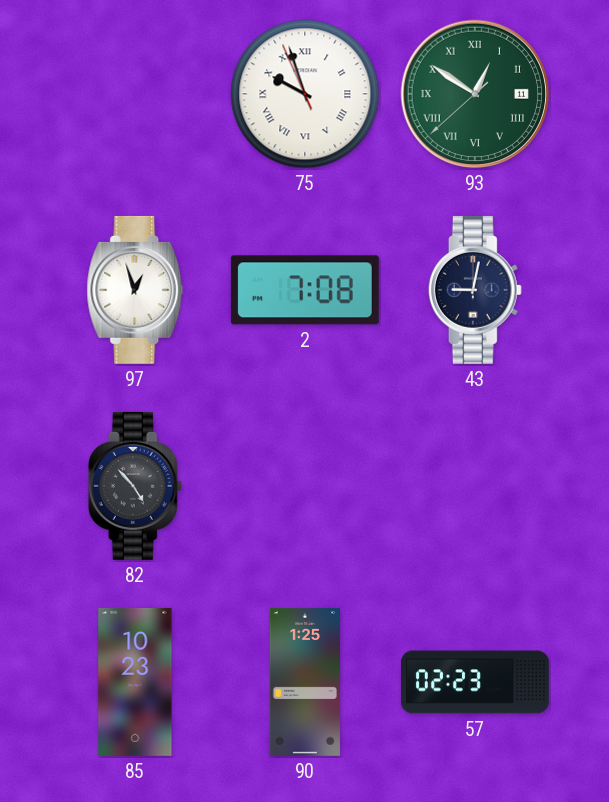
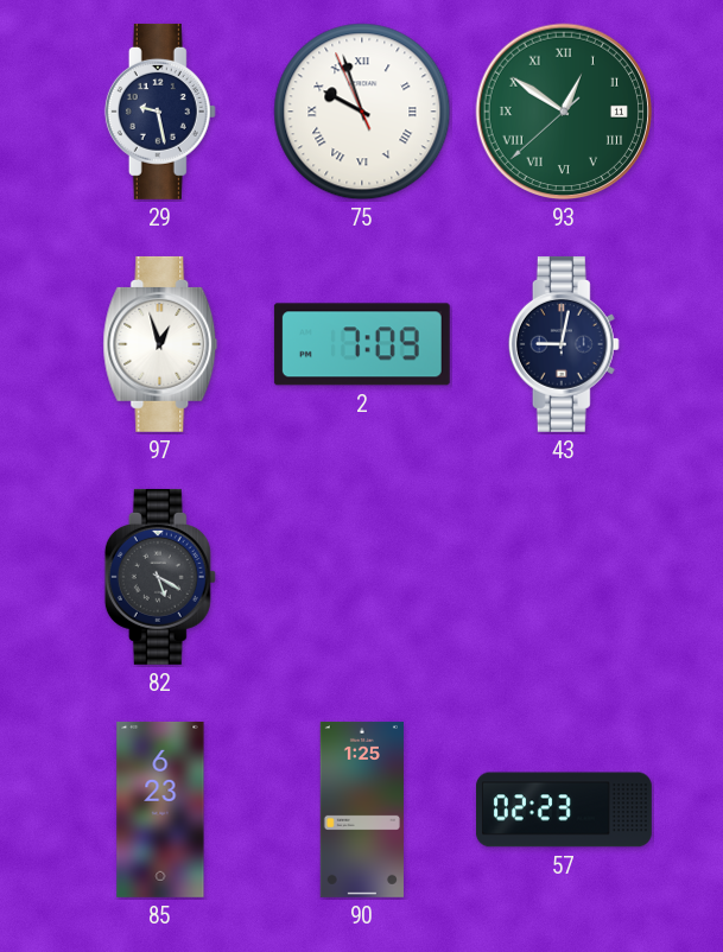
29: none -> 9:28
2: 7:08 -> 7:09
82: 4:53 -> 5:20
85: 10:23 -> 6:23
